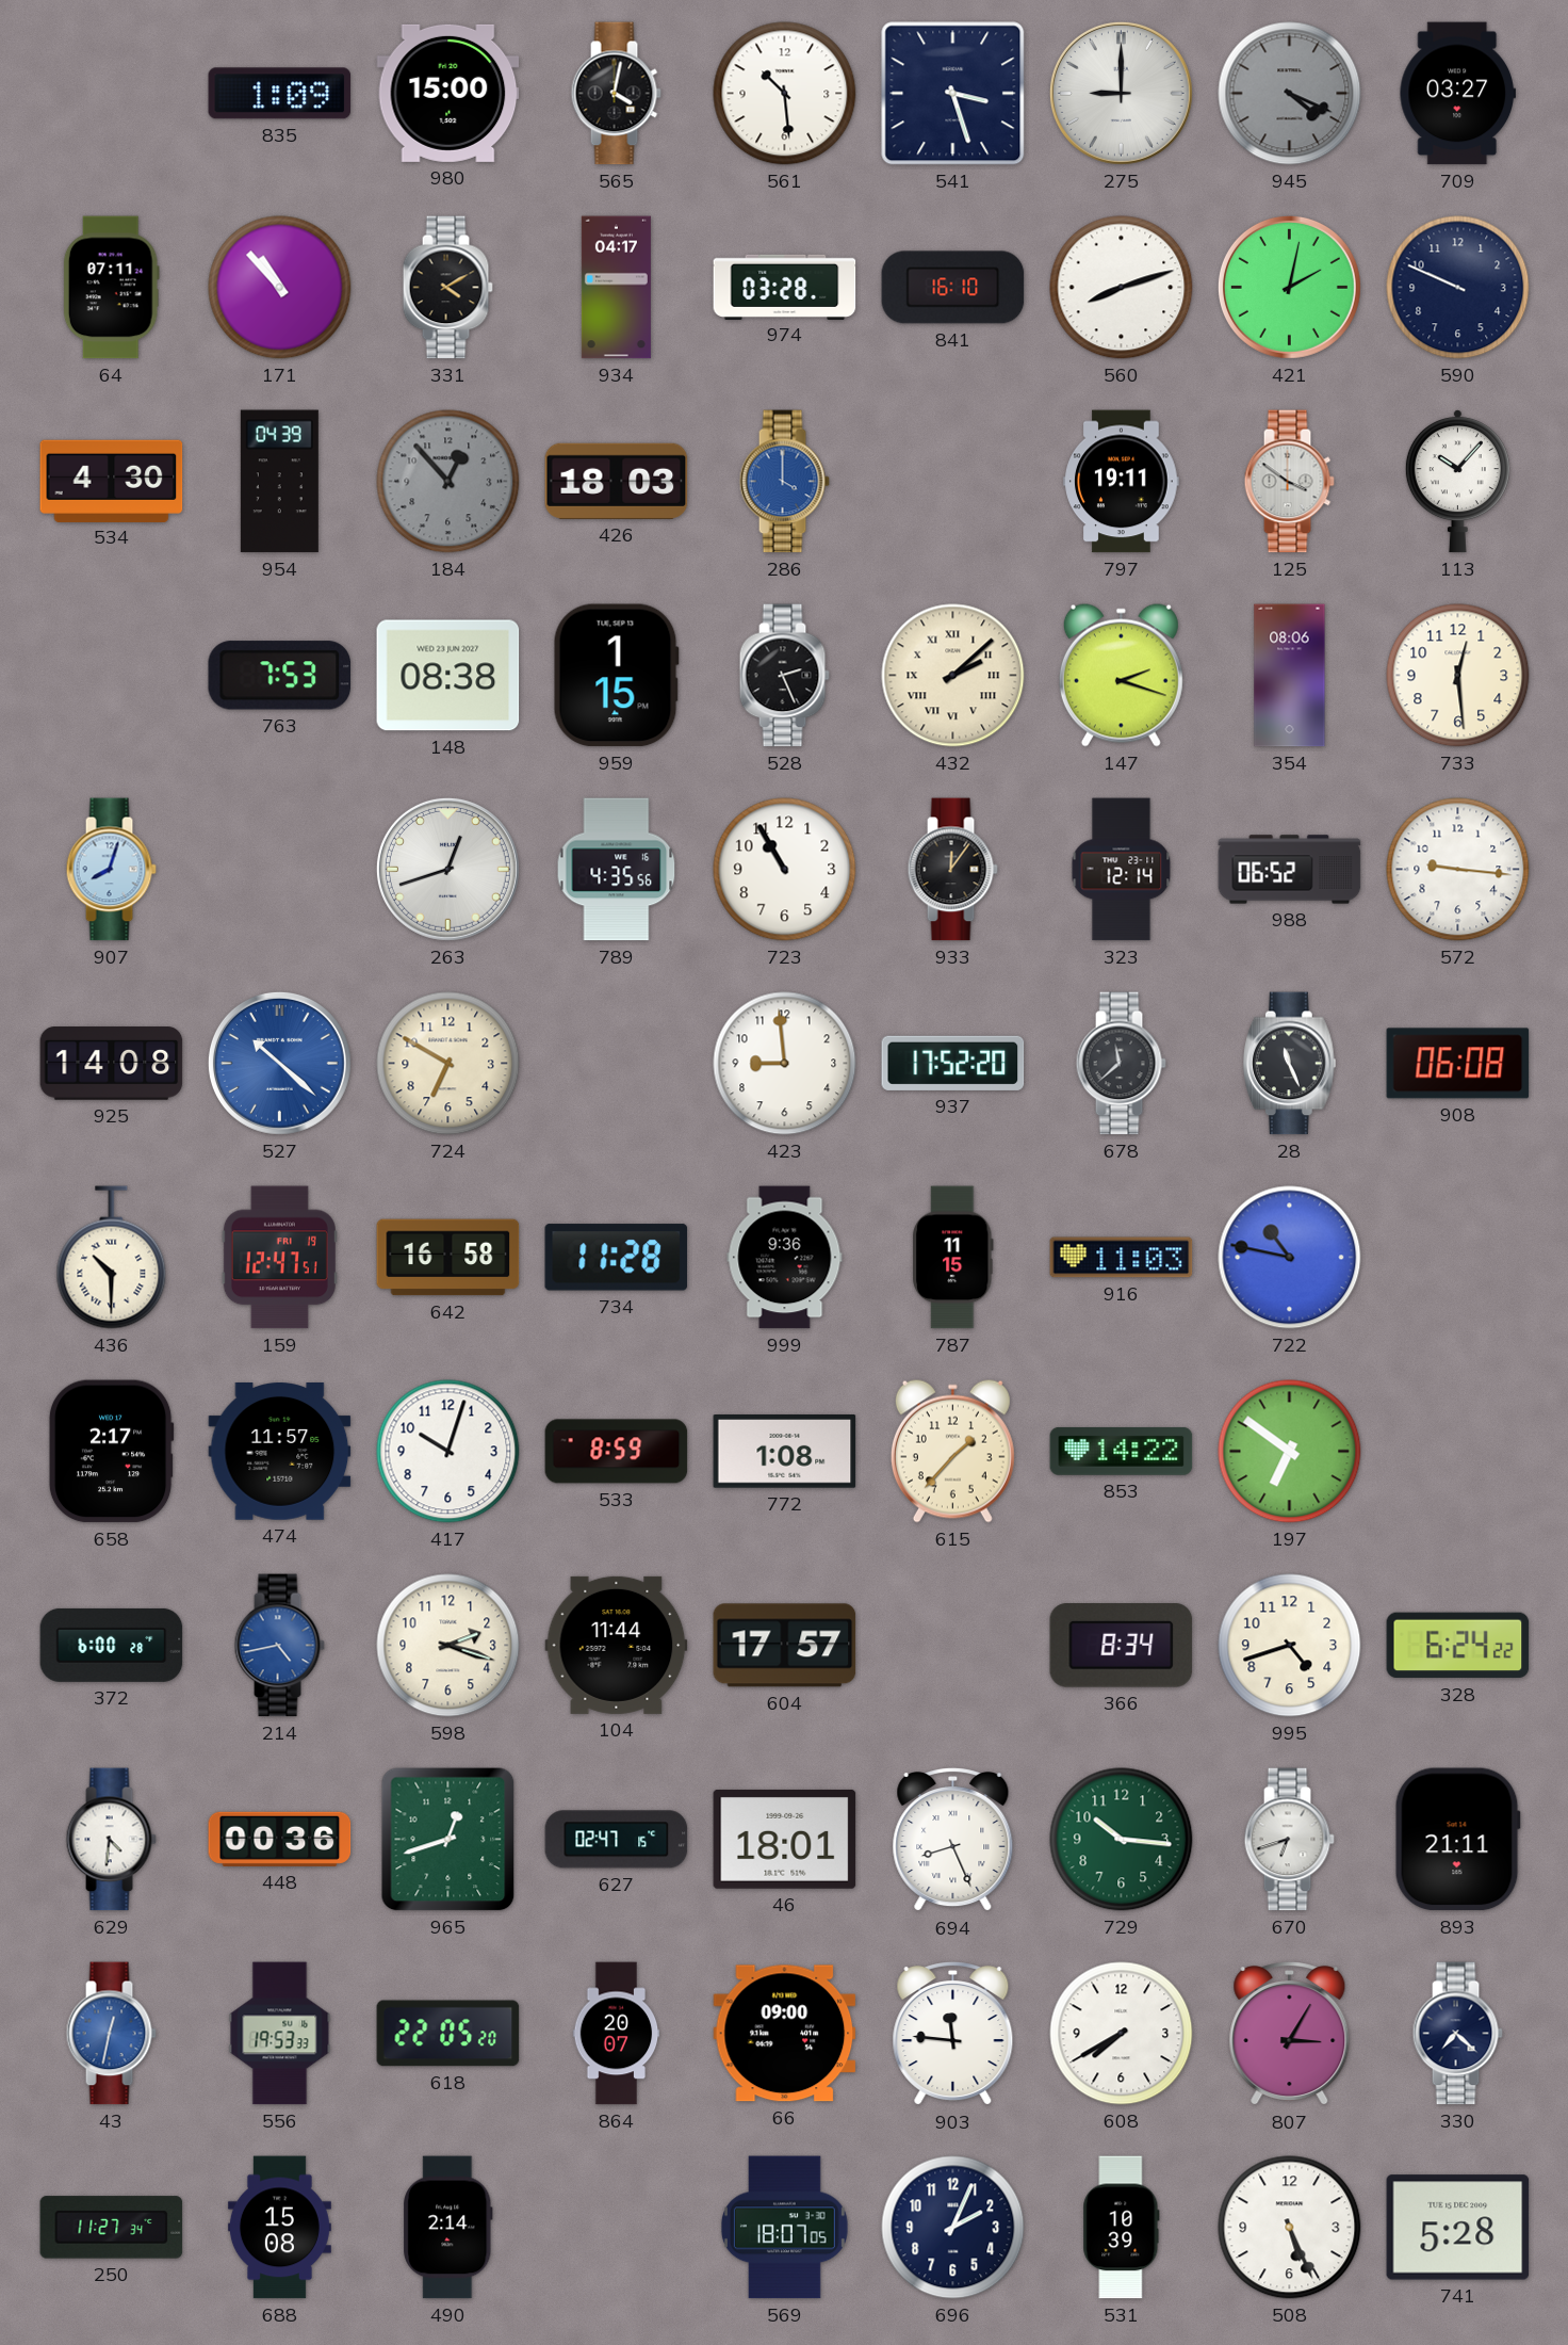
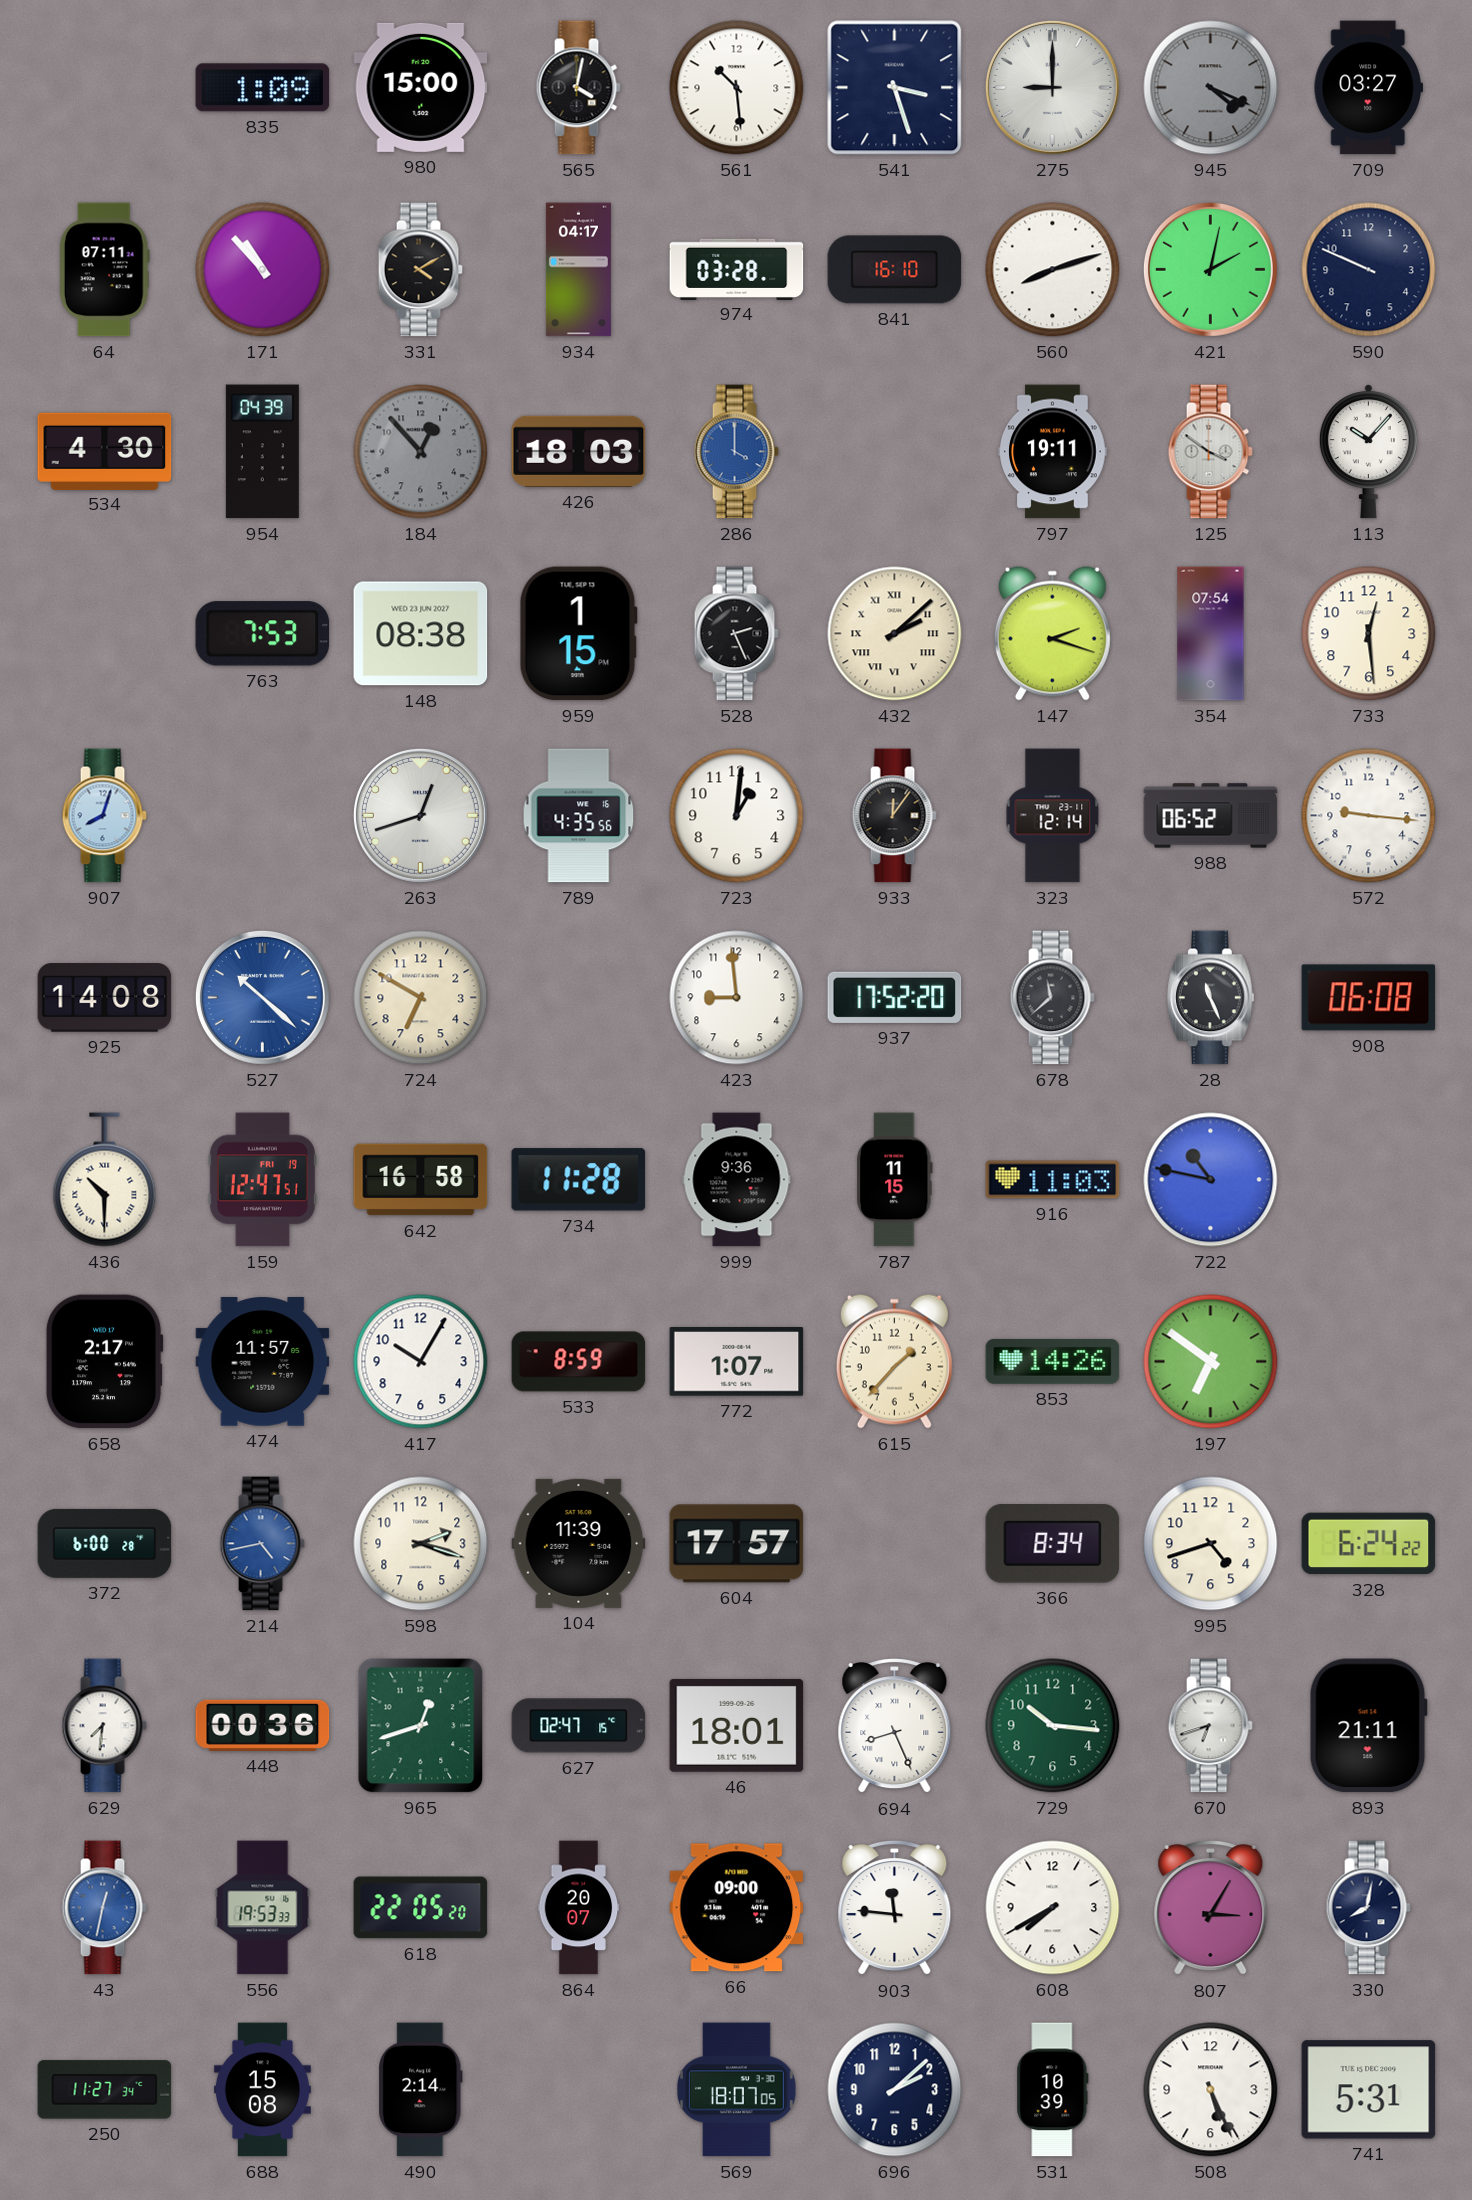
354: 08:06 -> 07:54
723: 10:55 -> 1:01
417: 10:03 -> 10:05
772: 1:08 -> 1:07
853: 14:22 -> 14:26
104: 11:44 -> 11:39
629: 4:31 -> 7:31
330: 7:22 -> 8:02
696: 2:04 -> 2:08
741: 5:28 -> 5:31
